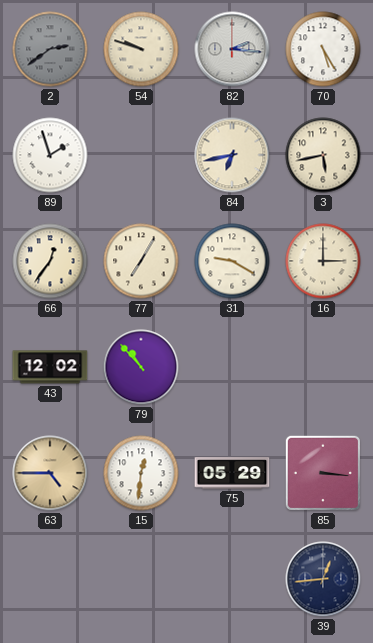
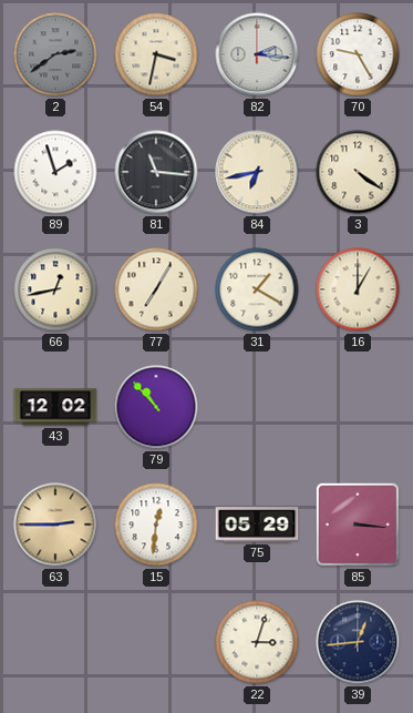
54: 9:48 -> 3:32
70: 5:25 -> 9:25
81: none -> 11:16
3: 5:43 -> 4:21
66: 12:36 -> 12:43
31: 9:20 -> 1:20
16: 3:00 -> 1:00
63: 4:45 -> 2:45
22: none -> 3:03
